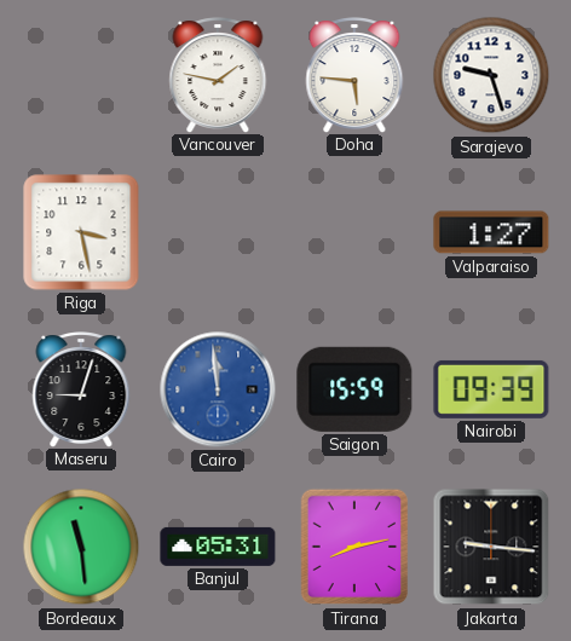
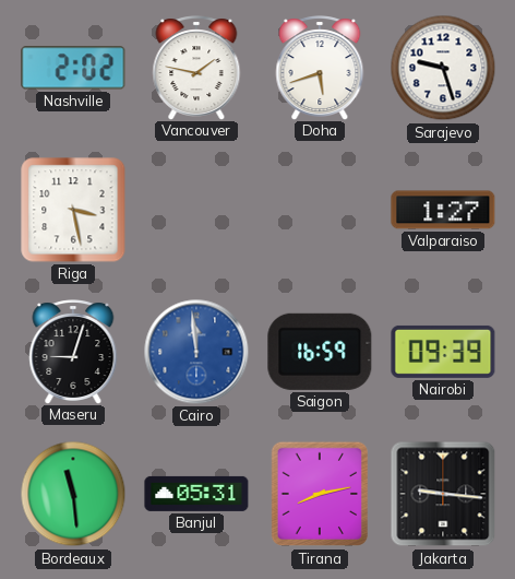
Nashville: none -> 2:02
Doha: 5:46 -> 5:42
Saigon: 15:59 -> 16:59
